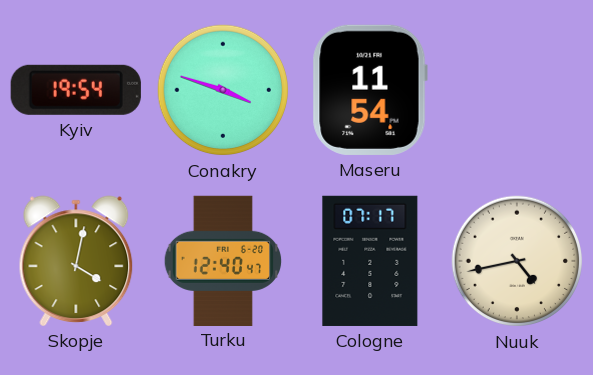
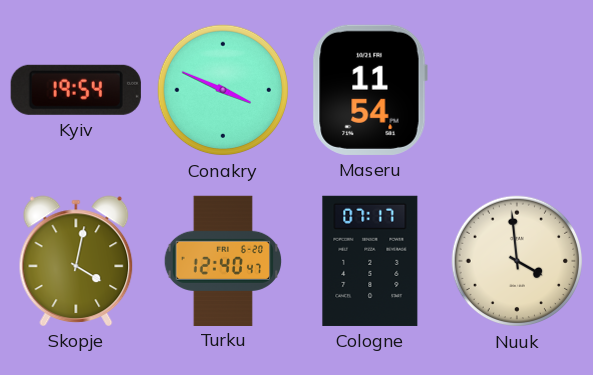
Conakry: 3:48 -> 3:49
Nuuk: 4:43 -> 3:59
